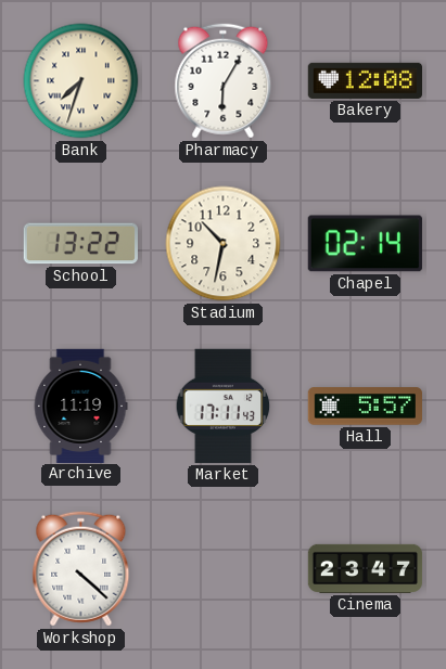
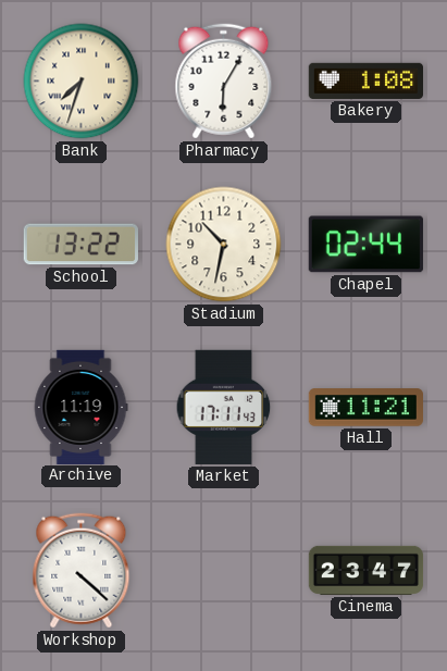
Bakery: 12:08 -> 1:08
Chapel: 02:14 -> 02:44
Hall: 5:57 -> 11:21
